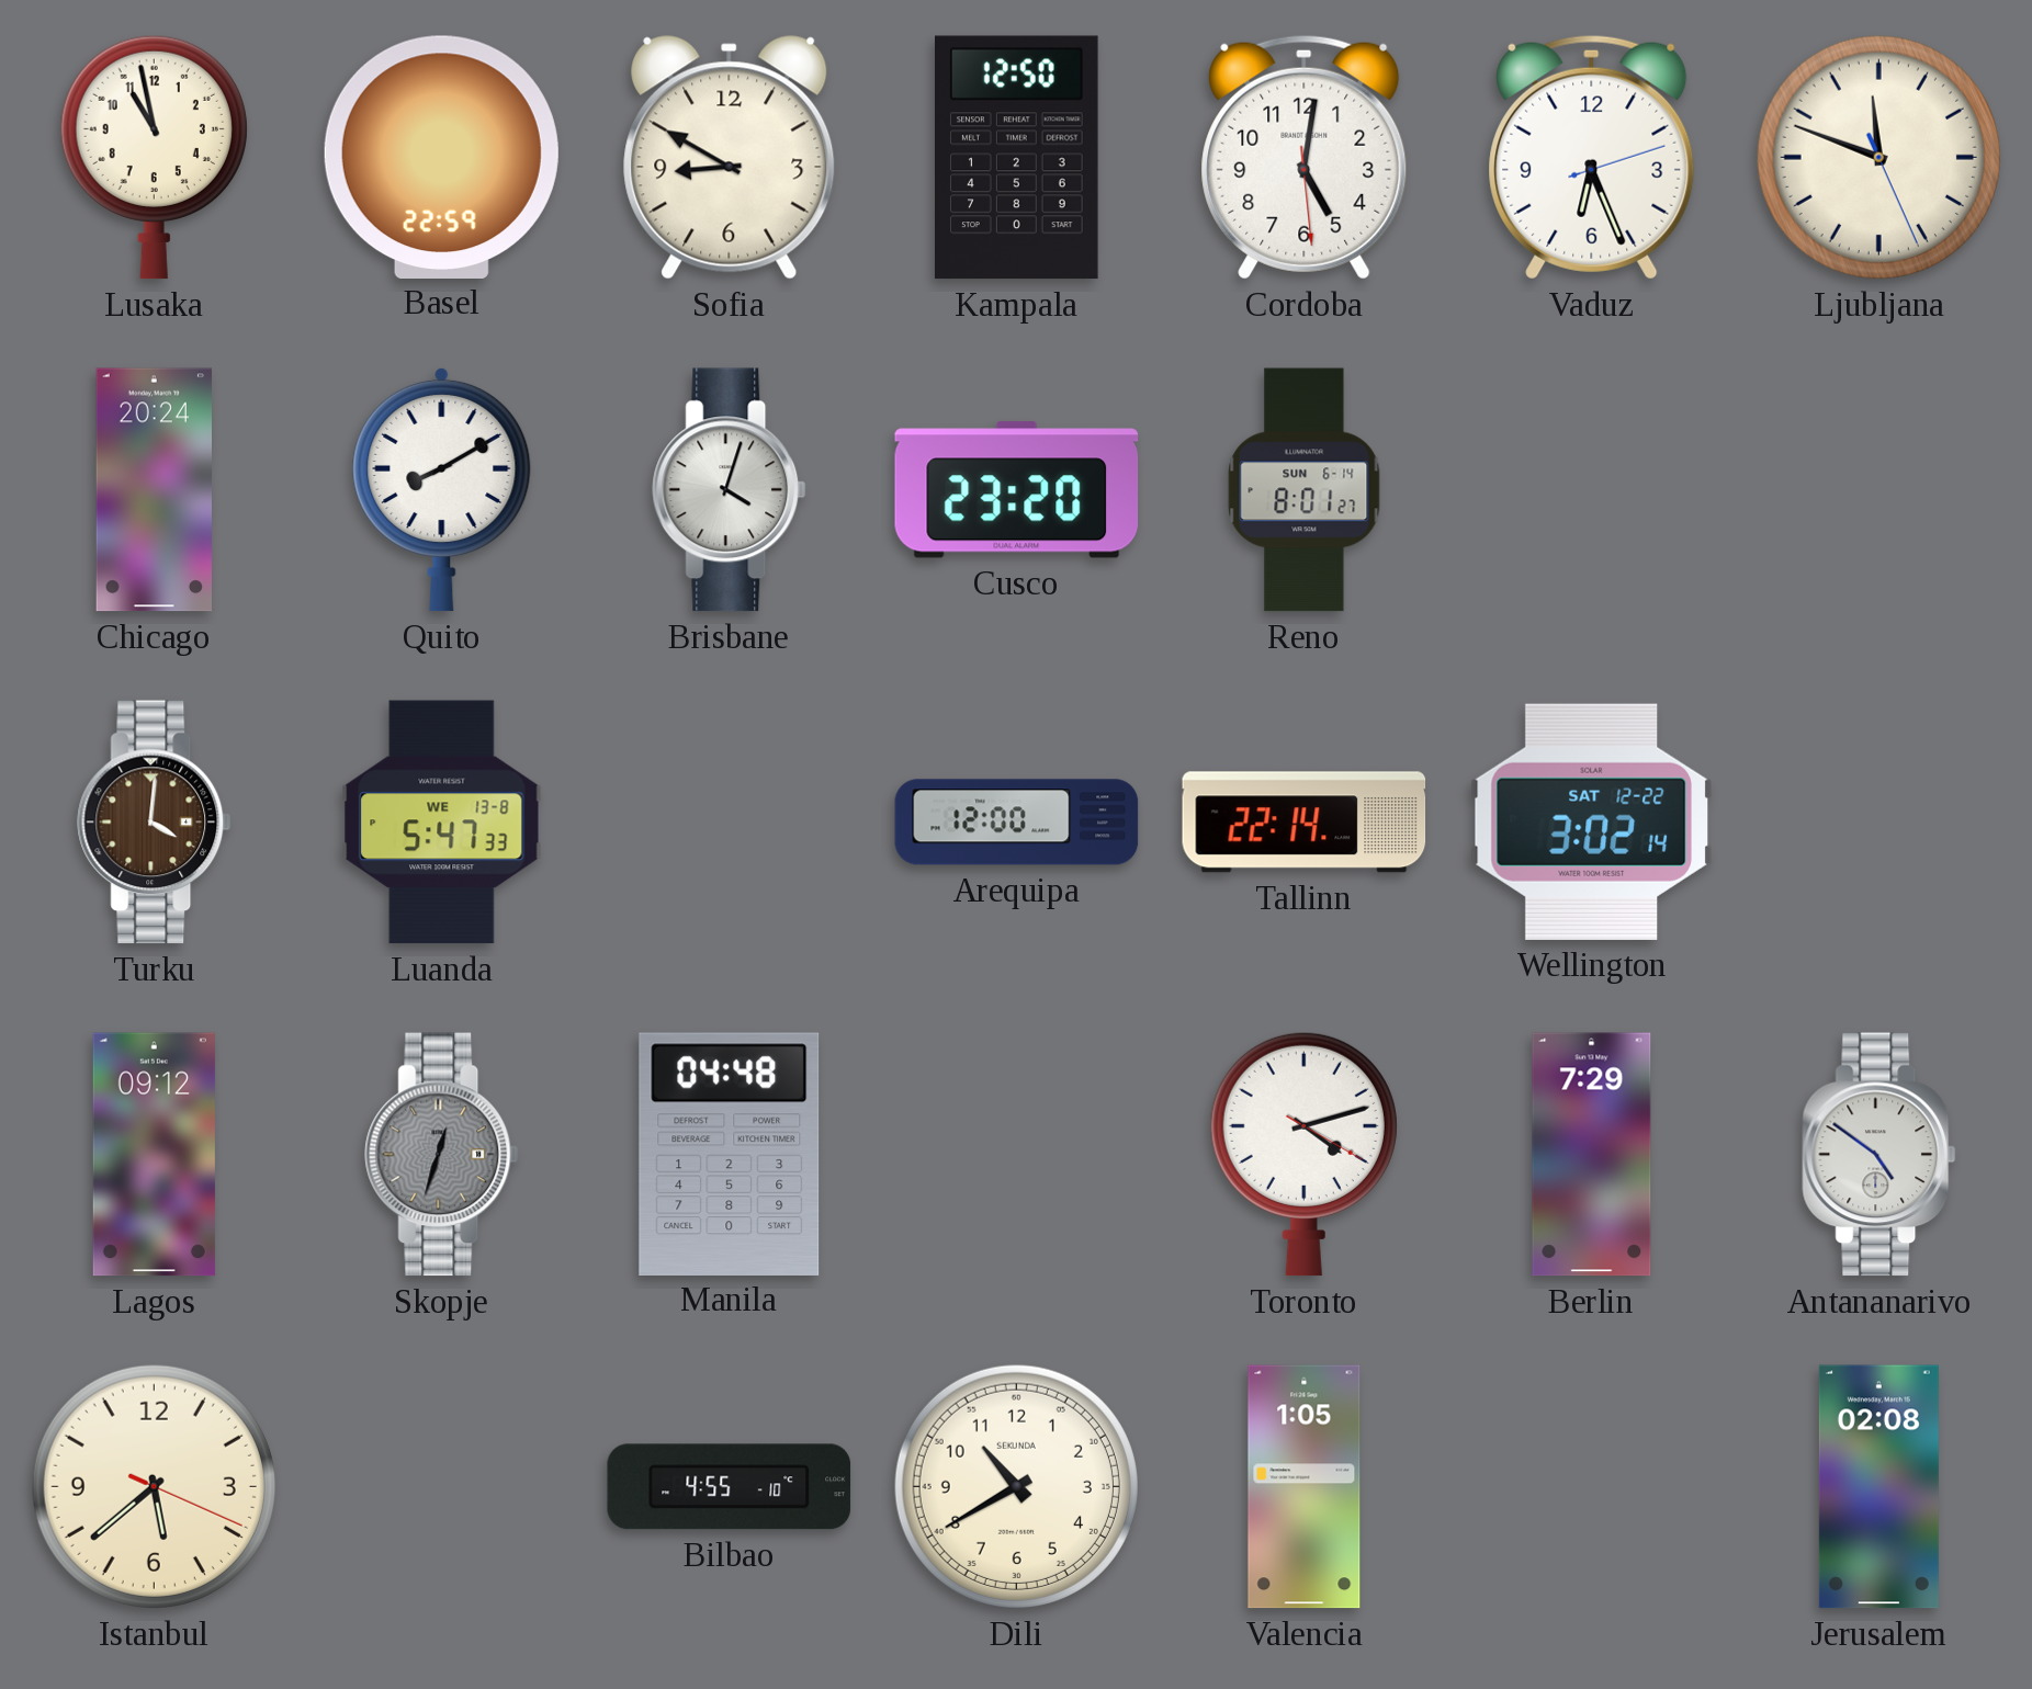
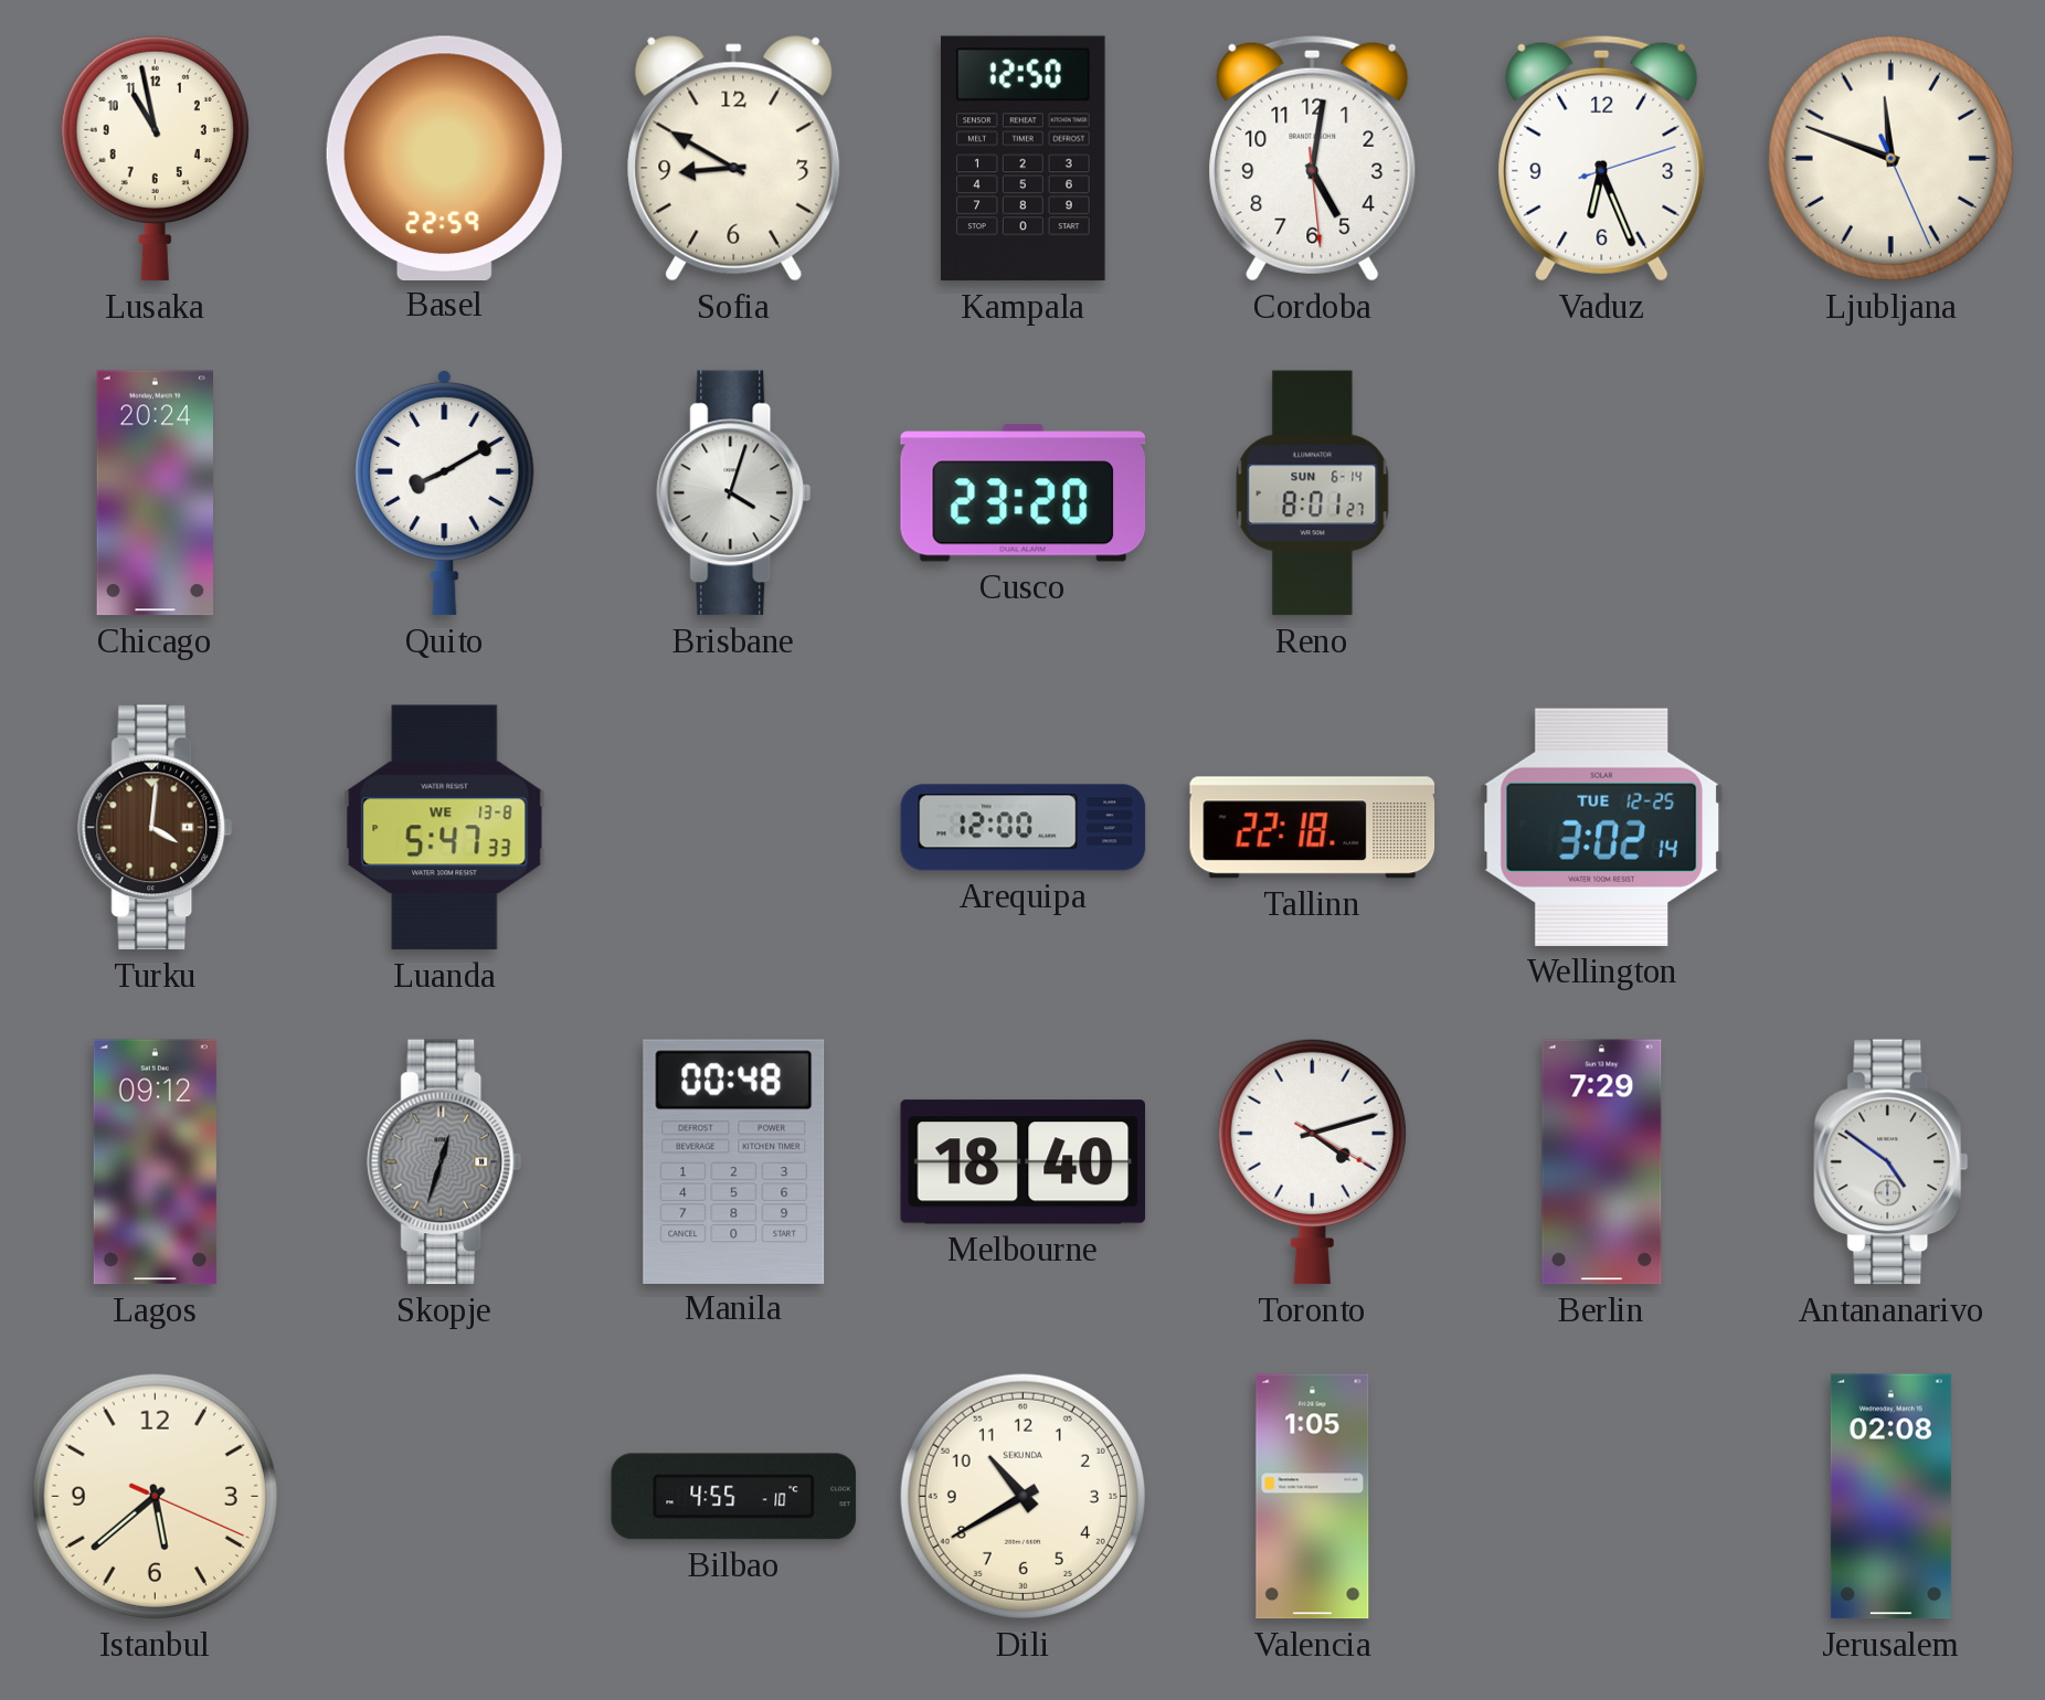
Tallinn: 22:14 -> 22:18
Wellington date: SAT 12-22 -> TUE 12-25
Manila: 04:48 -> 00:48
Melbourne: none -> 18:40
